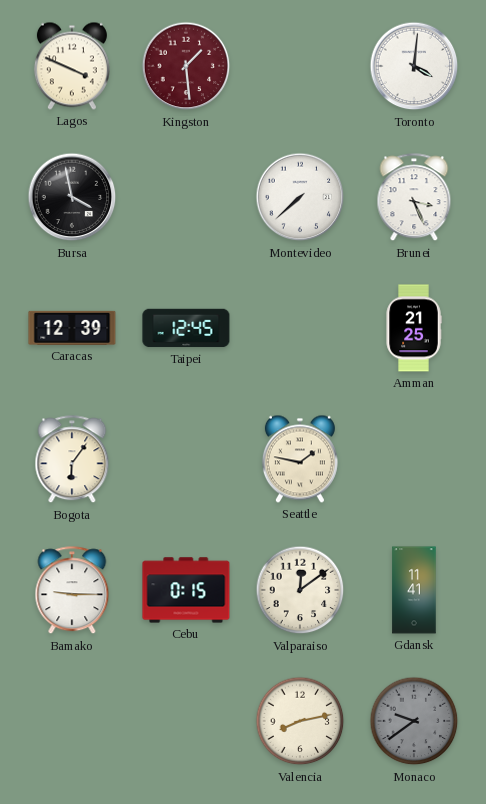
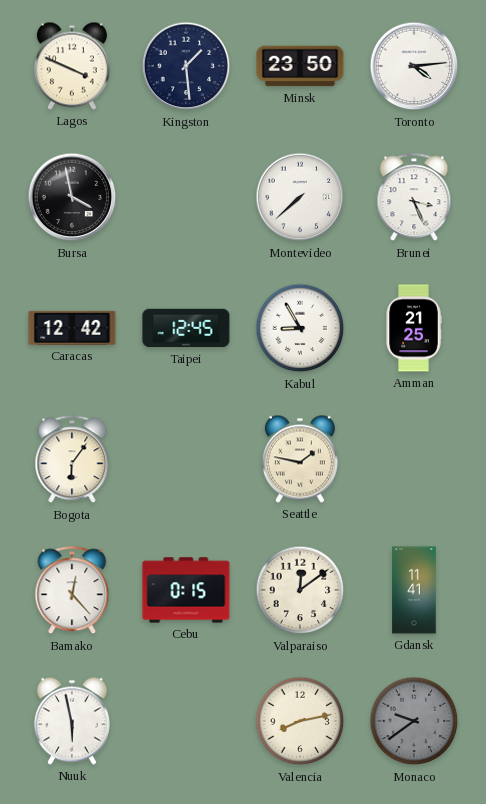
Kingston dial: burgundy -> navy
Minsk: none -> 23:50
Toronto: 4:01 -> 4:14
Caracas: 12:39 -> 12:42
Kabul: none -> 8:55
Bamako: 9:15 -> 12:23
Nuuk: none -> 5:58
